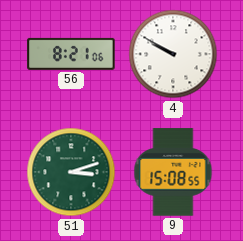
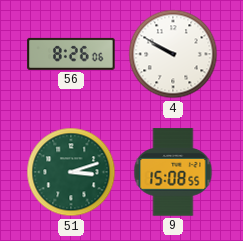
56: 8:21 -> 8:26
